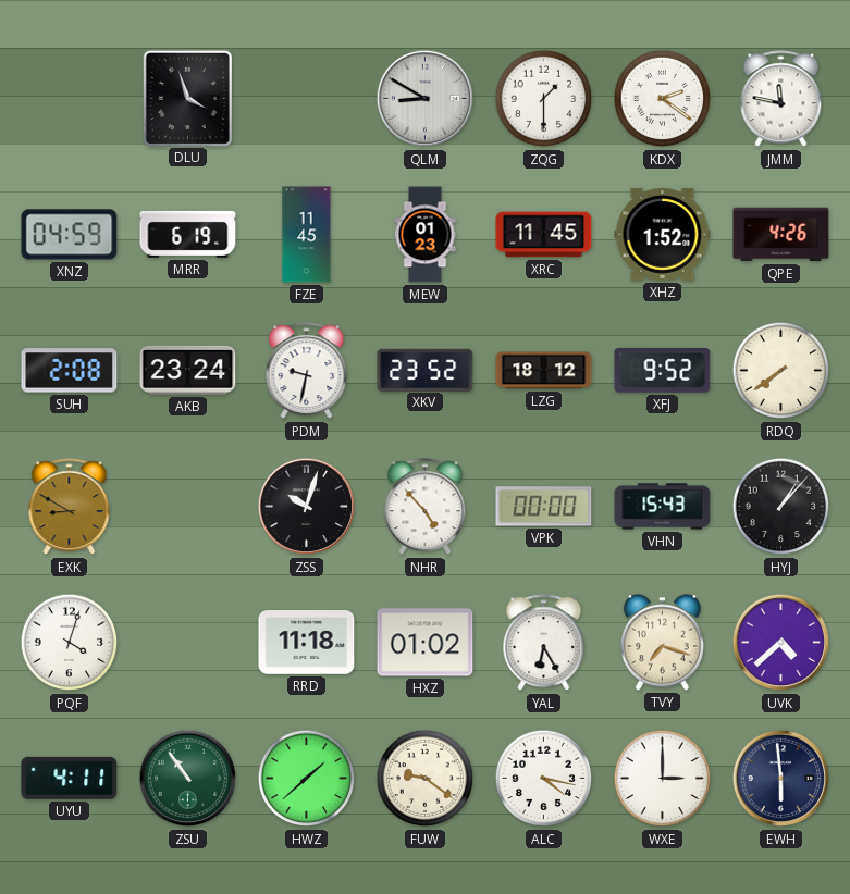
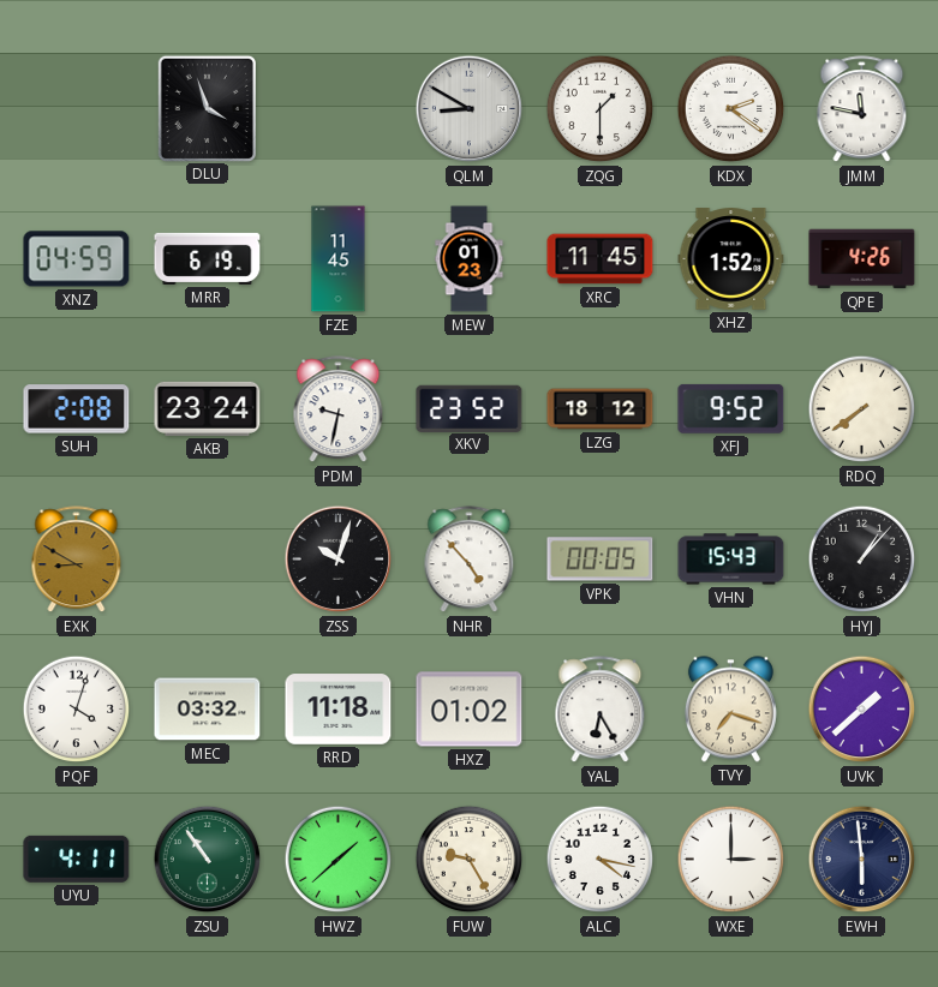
VPK: 00:00 -> 00:05
MEC: none -> 03:32
UVK: 4:38 -> 1:38
FUW: 9:21 -> 9:25
